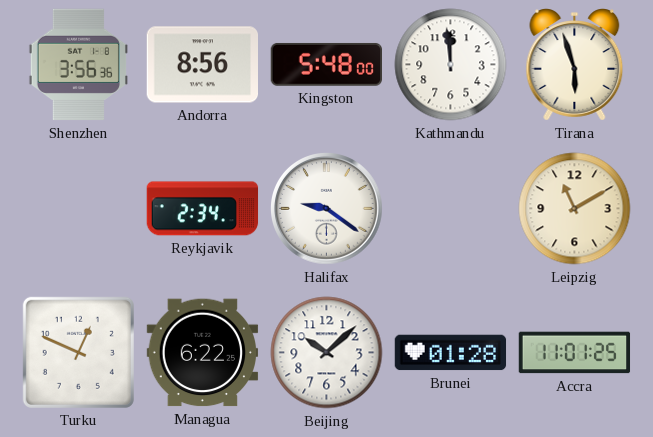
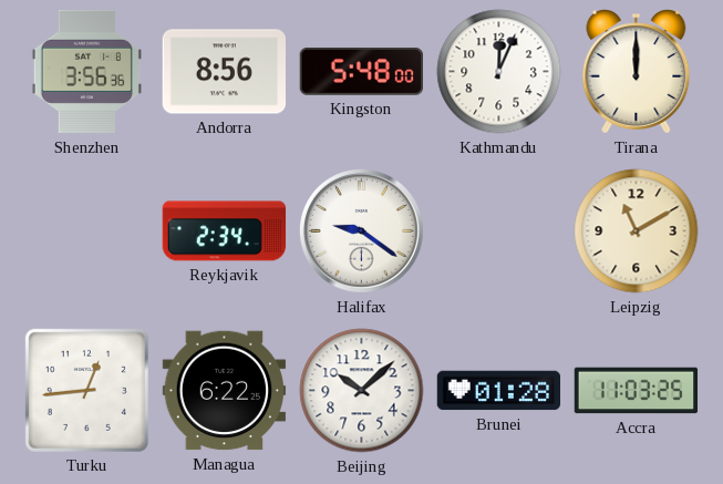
Kathmandu: 11:59 -> 12:04
Tirana: 5:57 -> 12:00
Turku: 12:49 -> 12:44
Accra: 11:01 -> 11:03
